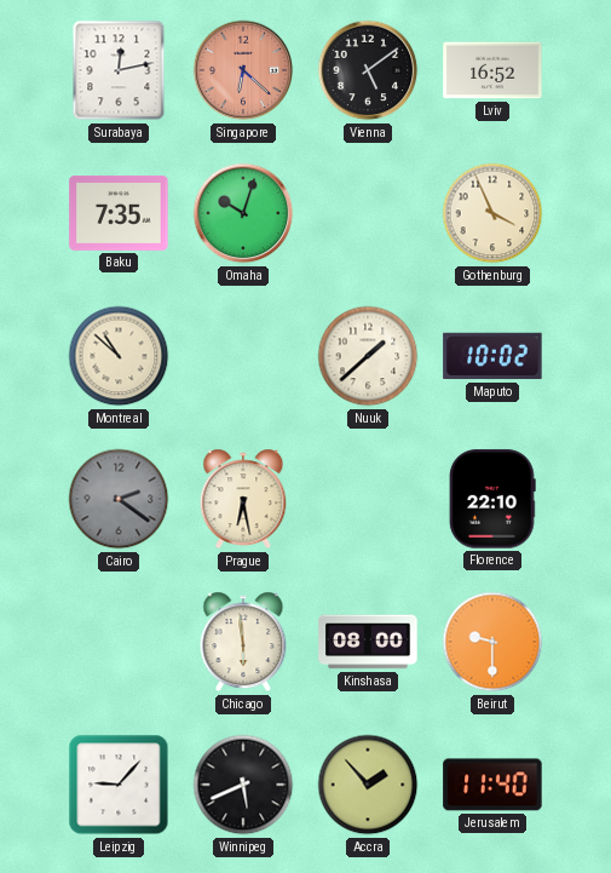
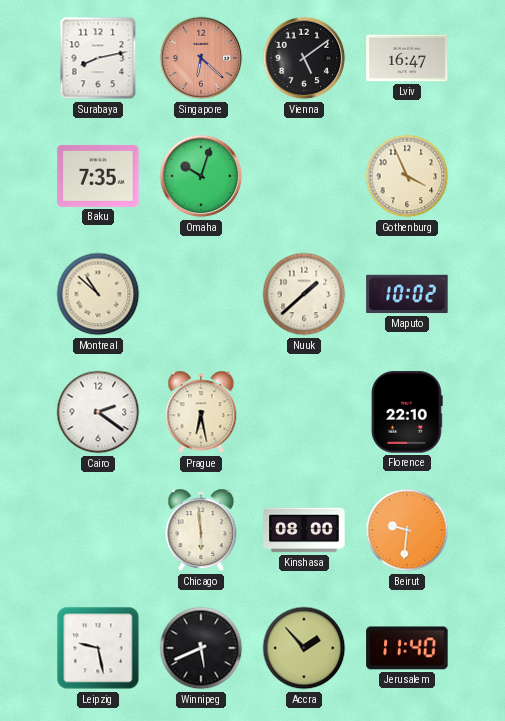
Surabaya: 12:13 -> 8:13
Lviv: 16:52 -> 16:47
Cairo dial: grey -> white
Beirut: 9:30 -> 9:31
Leipzig: 9:07 -> 9:28
